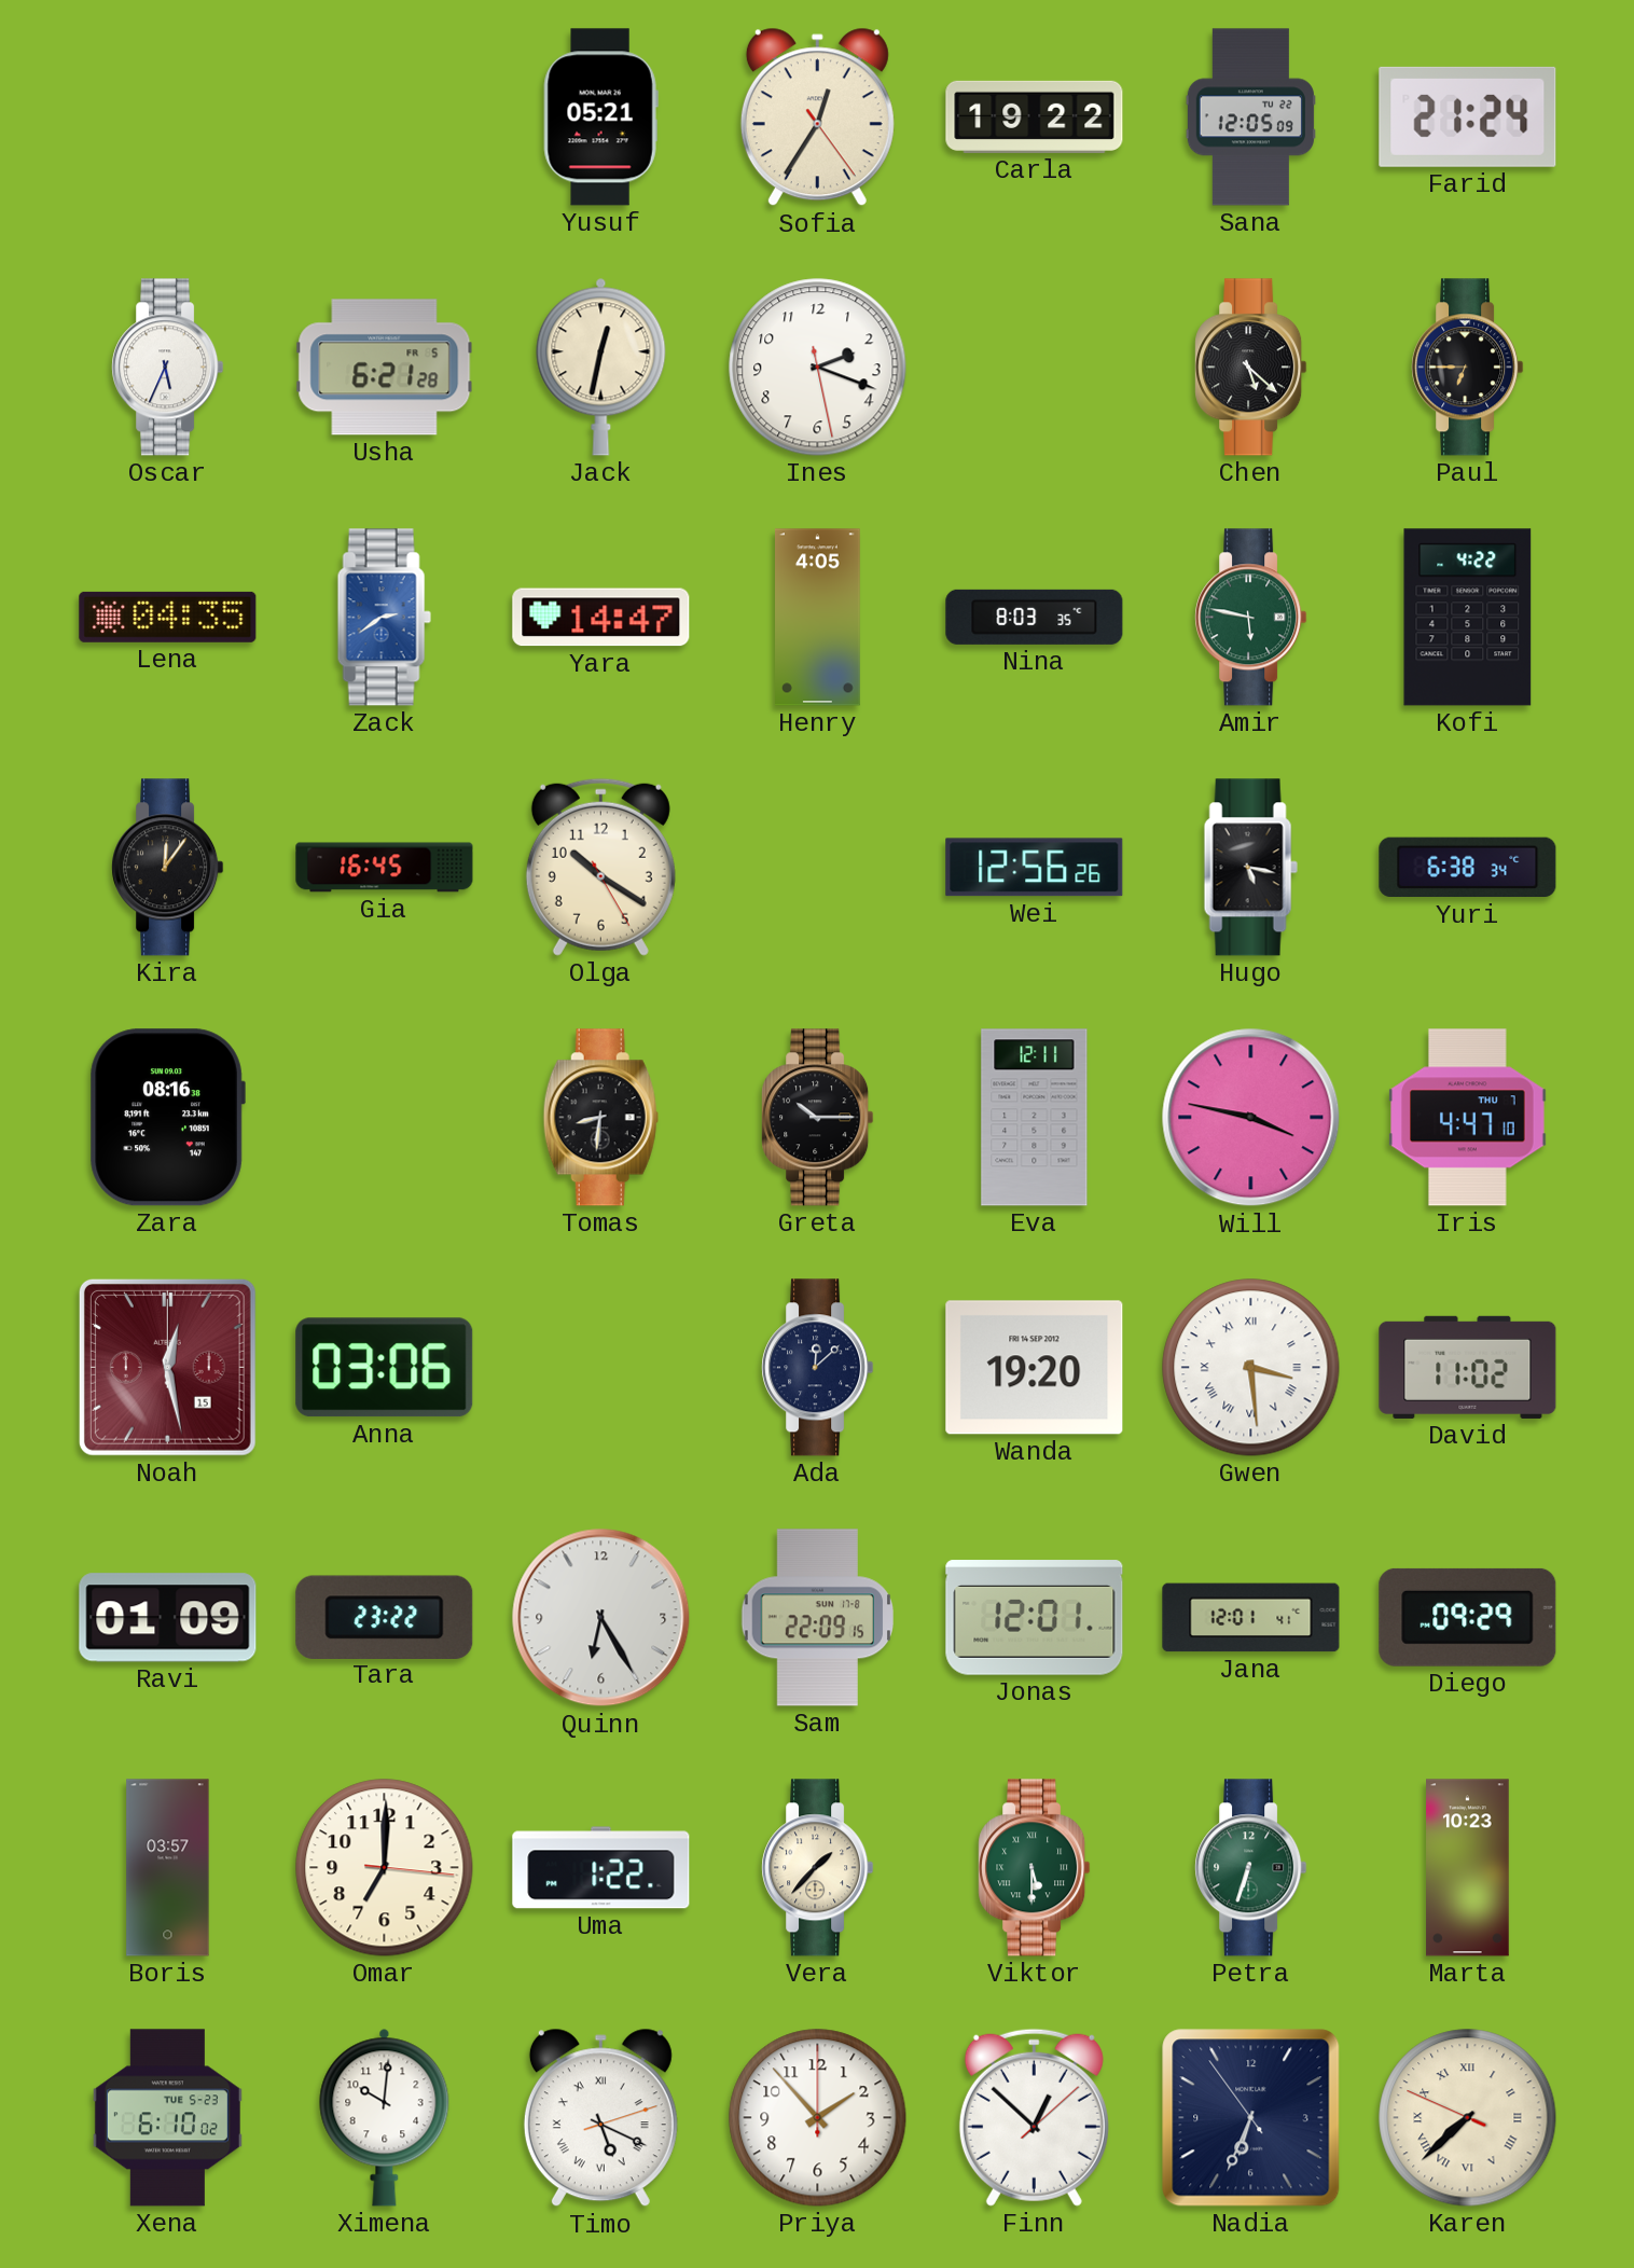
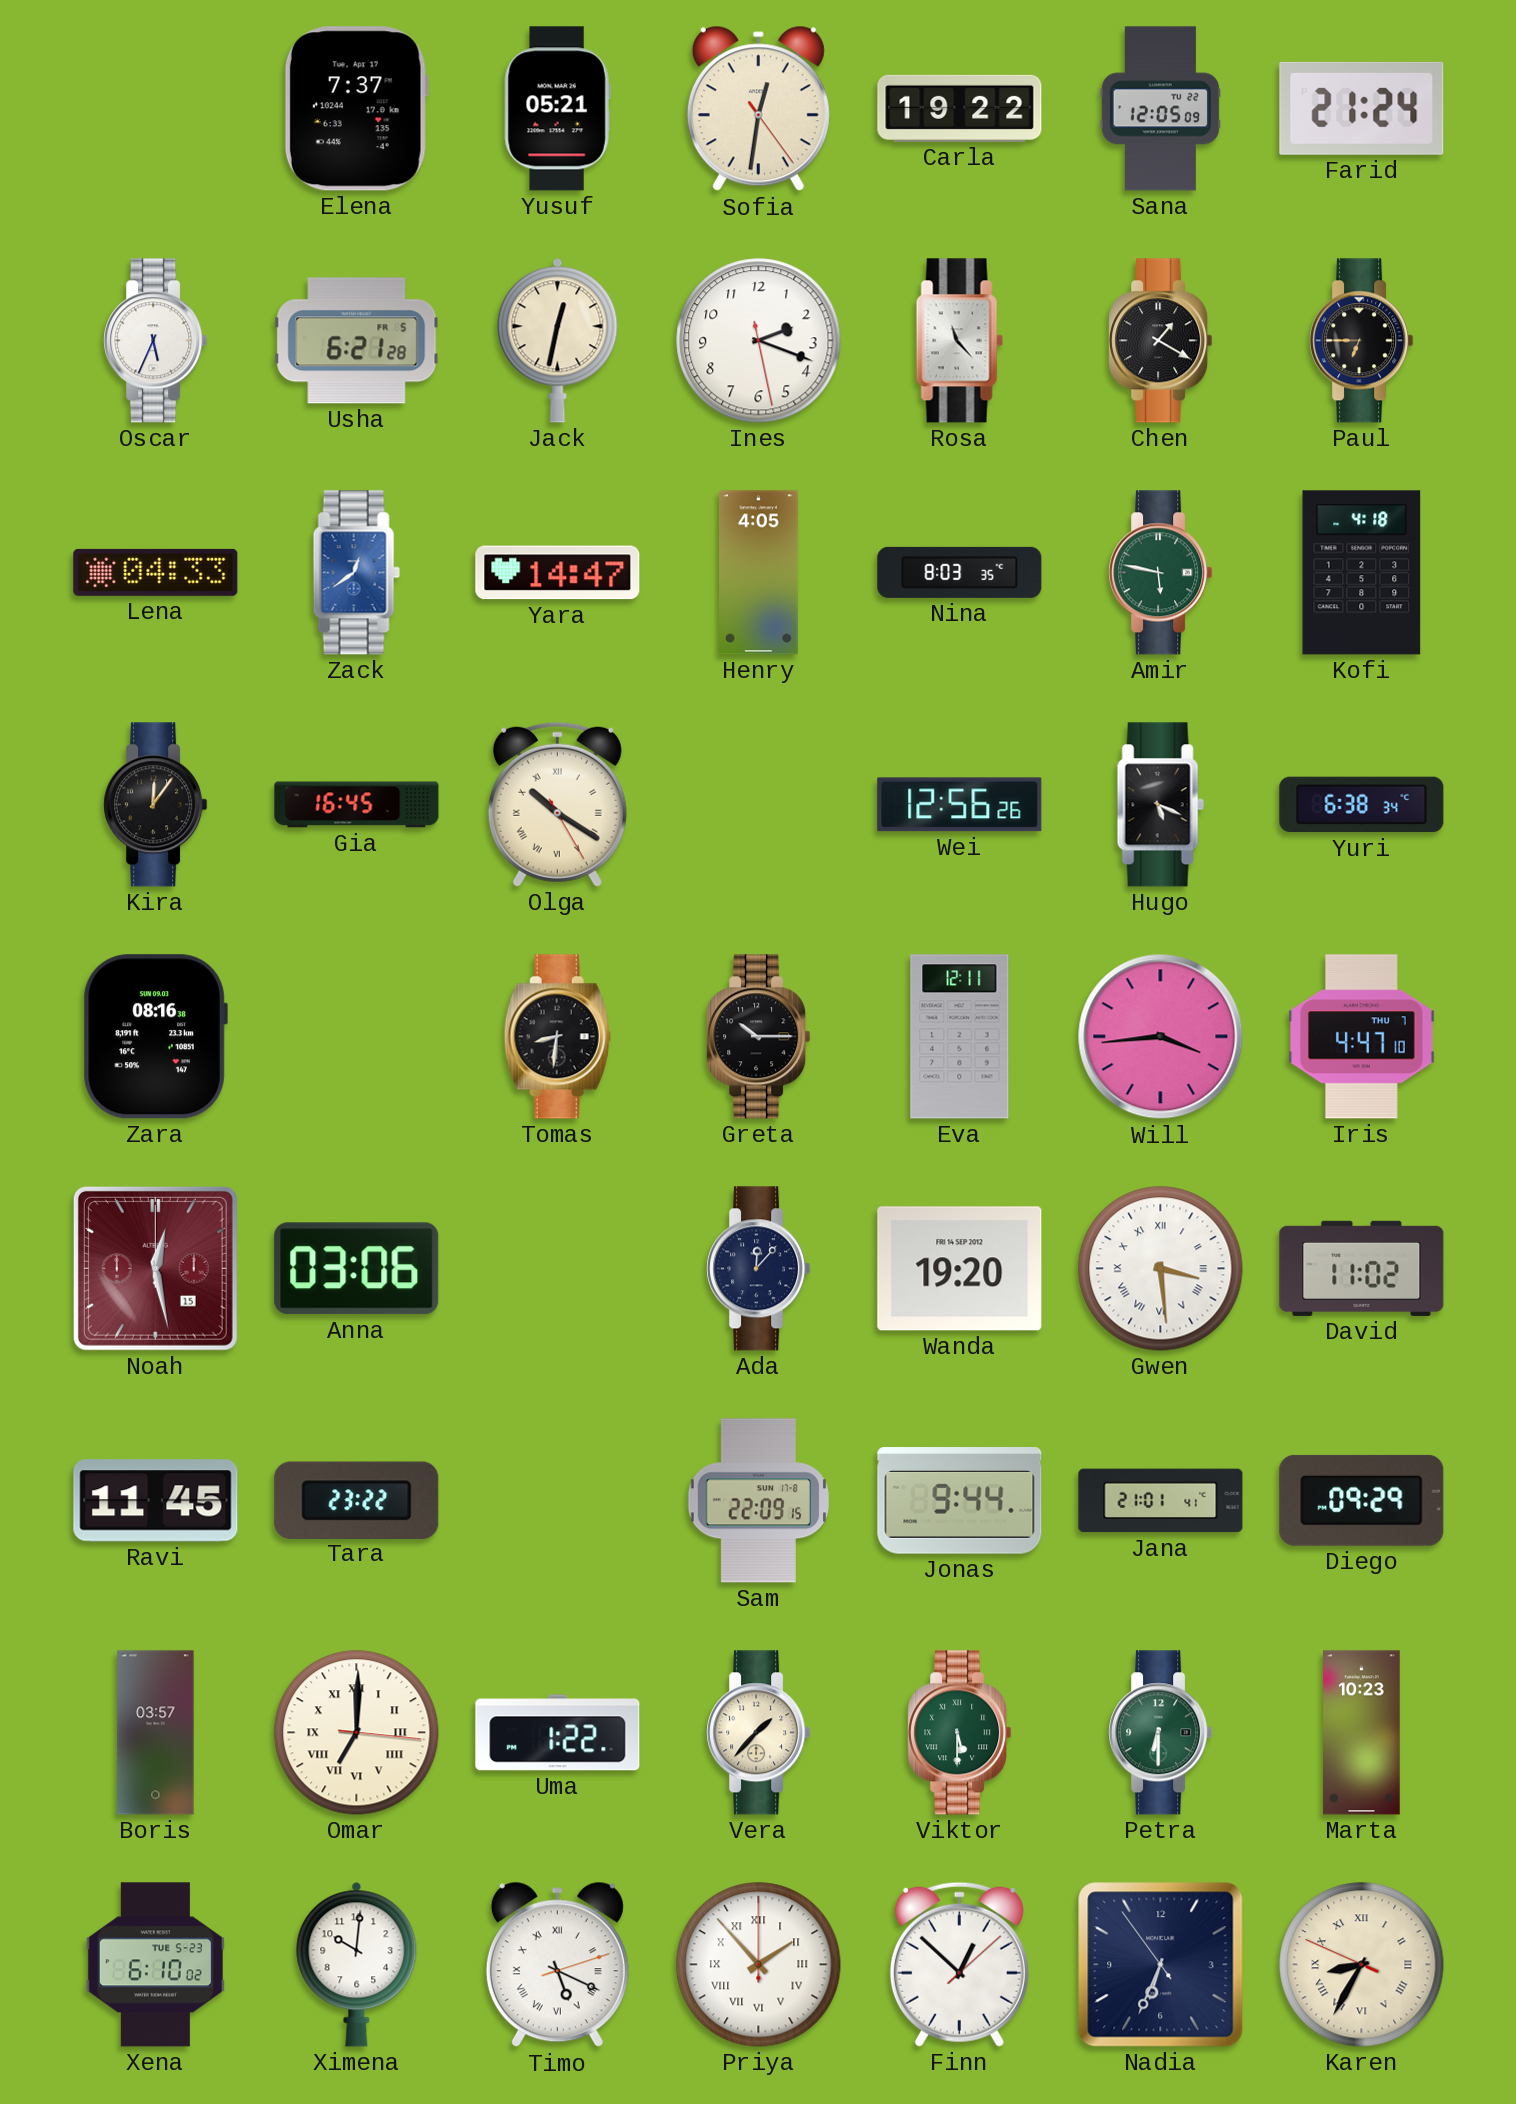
Elena: none -> 7:37
Sofia: 12:35 -> 12:31
Rosa: none -> 11:23
Chen: 5:22 -> 1:20
Lena: 04:35 -> 04:33
Zack: 2:39 -> 12:39
Kofi: 4:22 -> 4:18
Olga numerals: Arabic -> Roman
Hugo: 5:17 -> 5:19
Will: 3:47 -> 3:44
Ada: 12:08 -> 12:07
Ravi: 01:09 -> 11:45
Quinn: 6:25 -> none
Jonas: 12:01 -> 9:44
Jana: 12:01 -> 21:01
Omar numerals: Arabic -> Roman
Petra: 6:33 -> 6:30
Priya numerals: Arabic -> Roman
Karen: 7:37 -> 8:34
